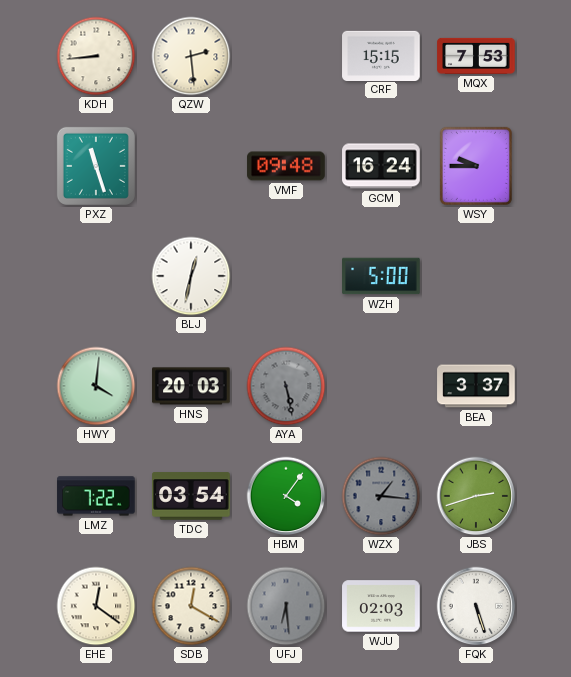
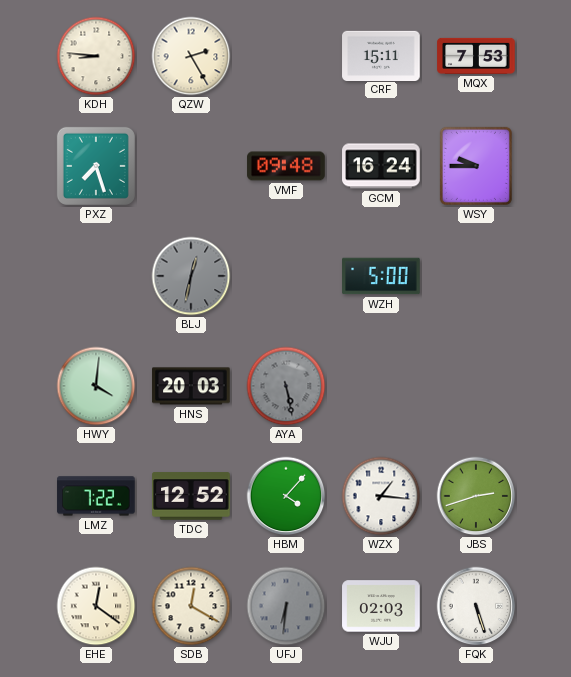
KDH: 8:44 -> 8:46
QZW: 2:29 -> 2:25
CRF: 15:15 -> 15:11
PXZ: 11:27 -> 7:27
BLJ dial: white -> grey
BEA: 3:37 -> none
TDC: 03:54 -> 12:52
HBM: 4:06 -> 4:07
WZX dial: grey -> white
UFJ: 6:29 -> 6:31
